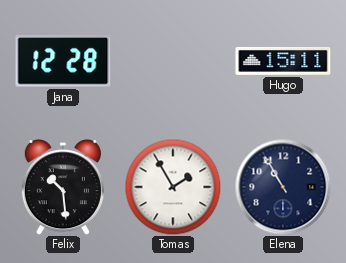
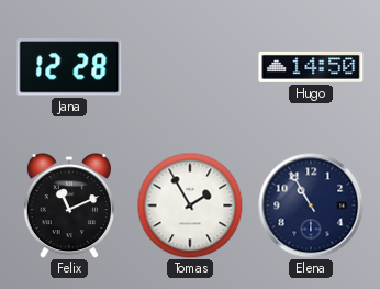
Hugo: 15:11 -> 14:50
Felix: 10:29 -> 11:11
